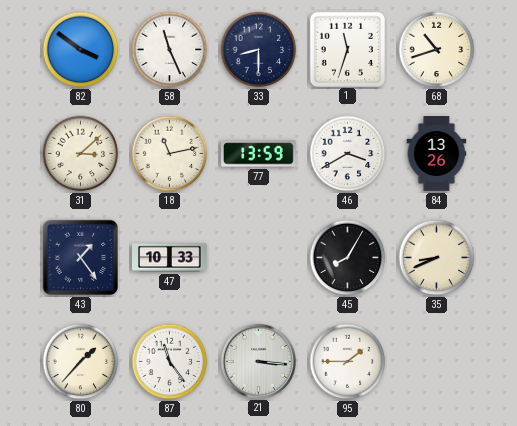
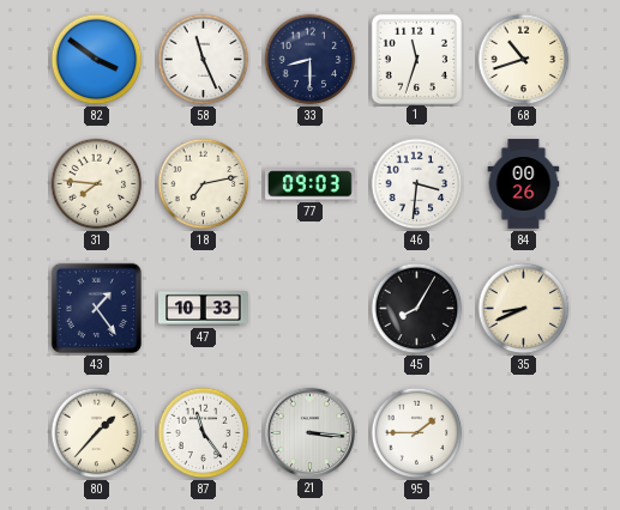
31: 3:08 -> 7:46
18: 11:13 -> 7:13
77: 13:59 -> 09:03
46: 3:40 -> 3:31
84: 13:26 -> 00:26
